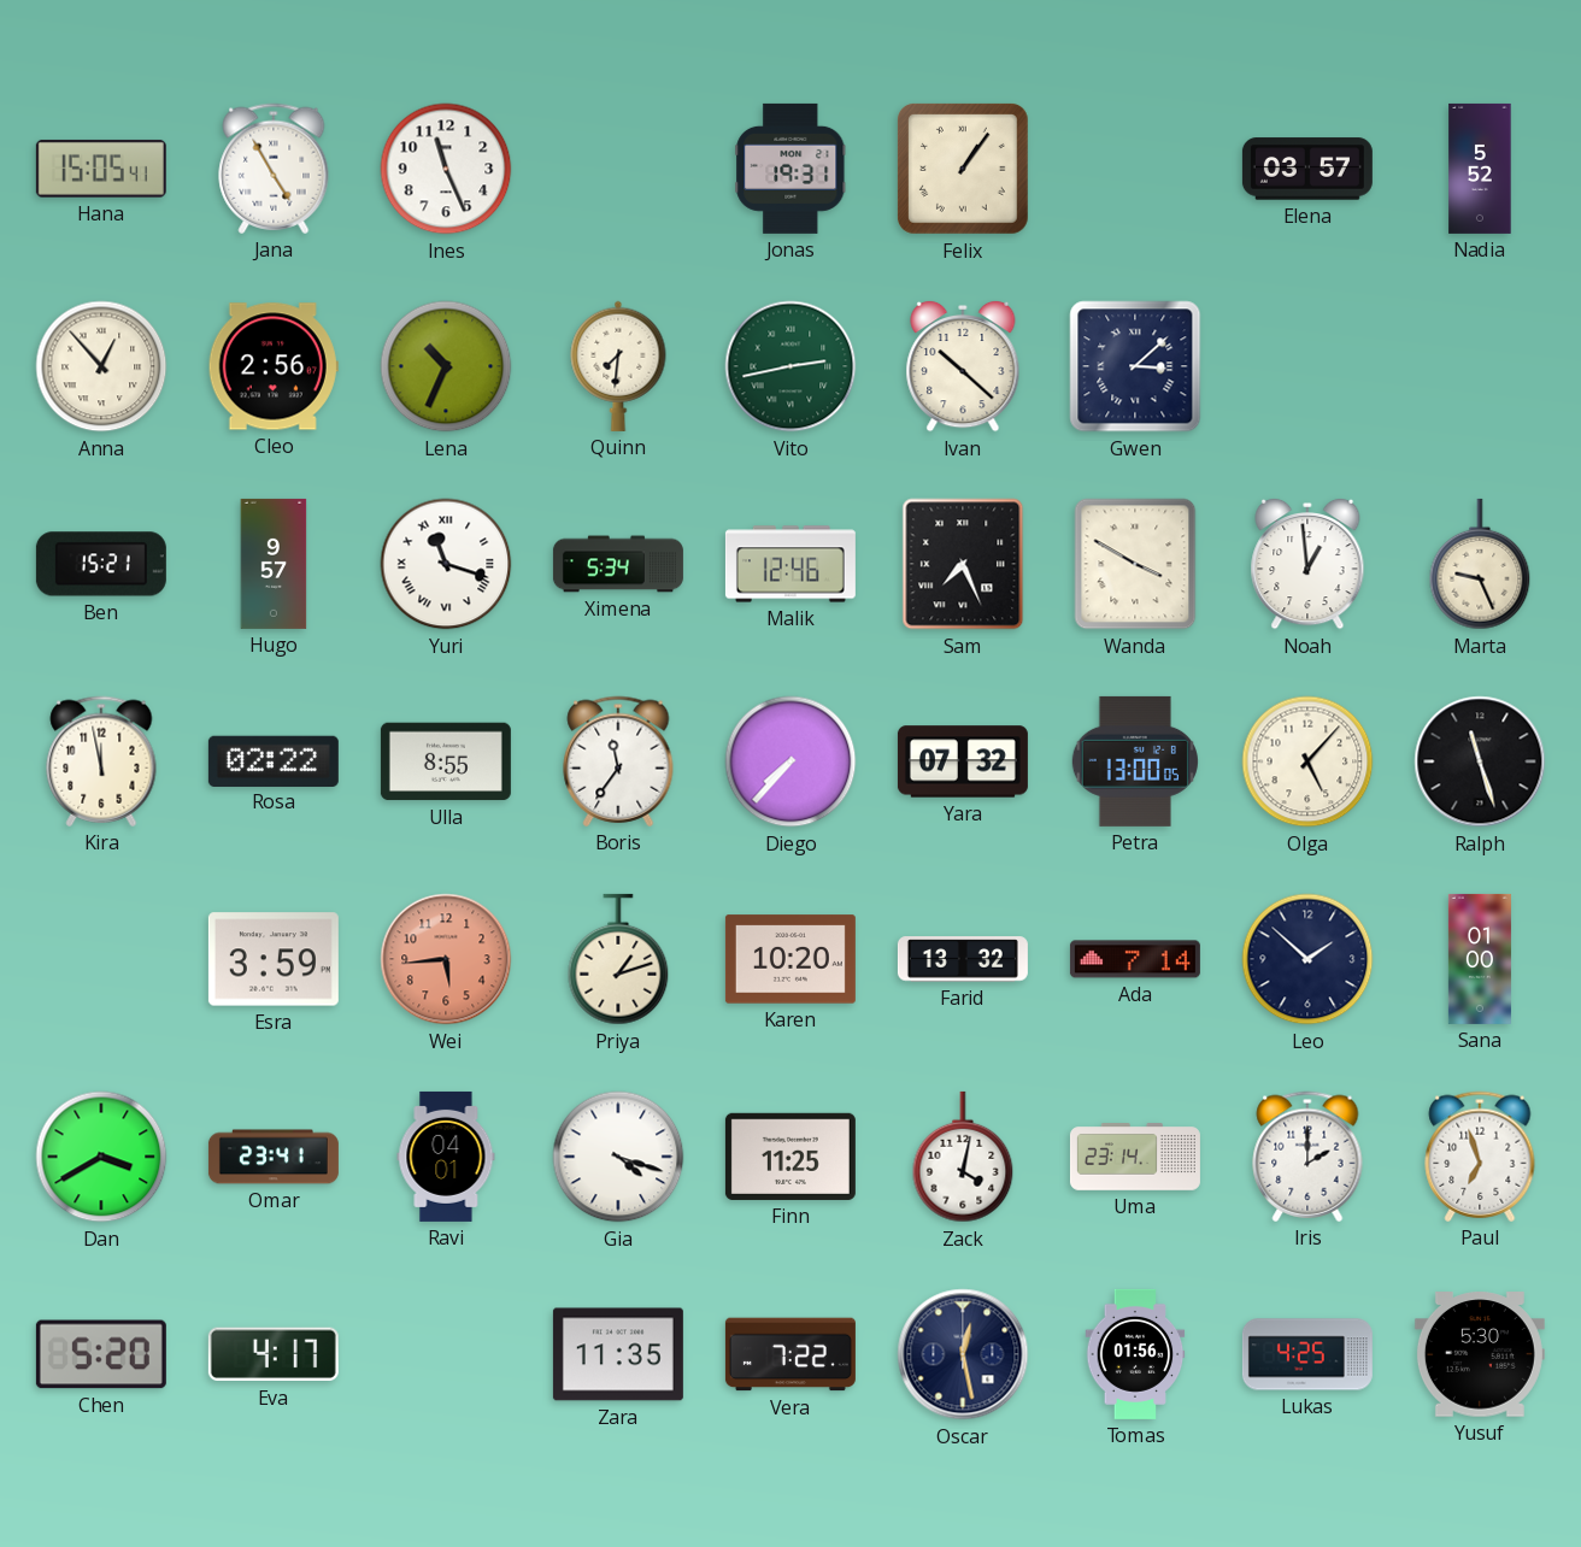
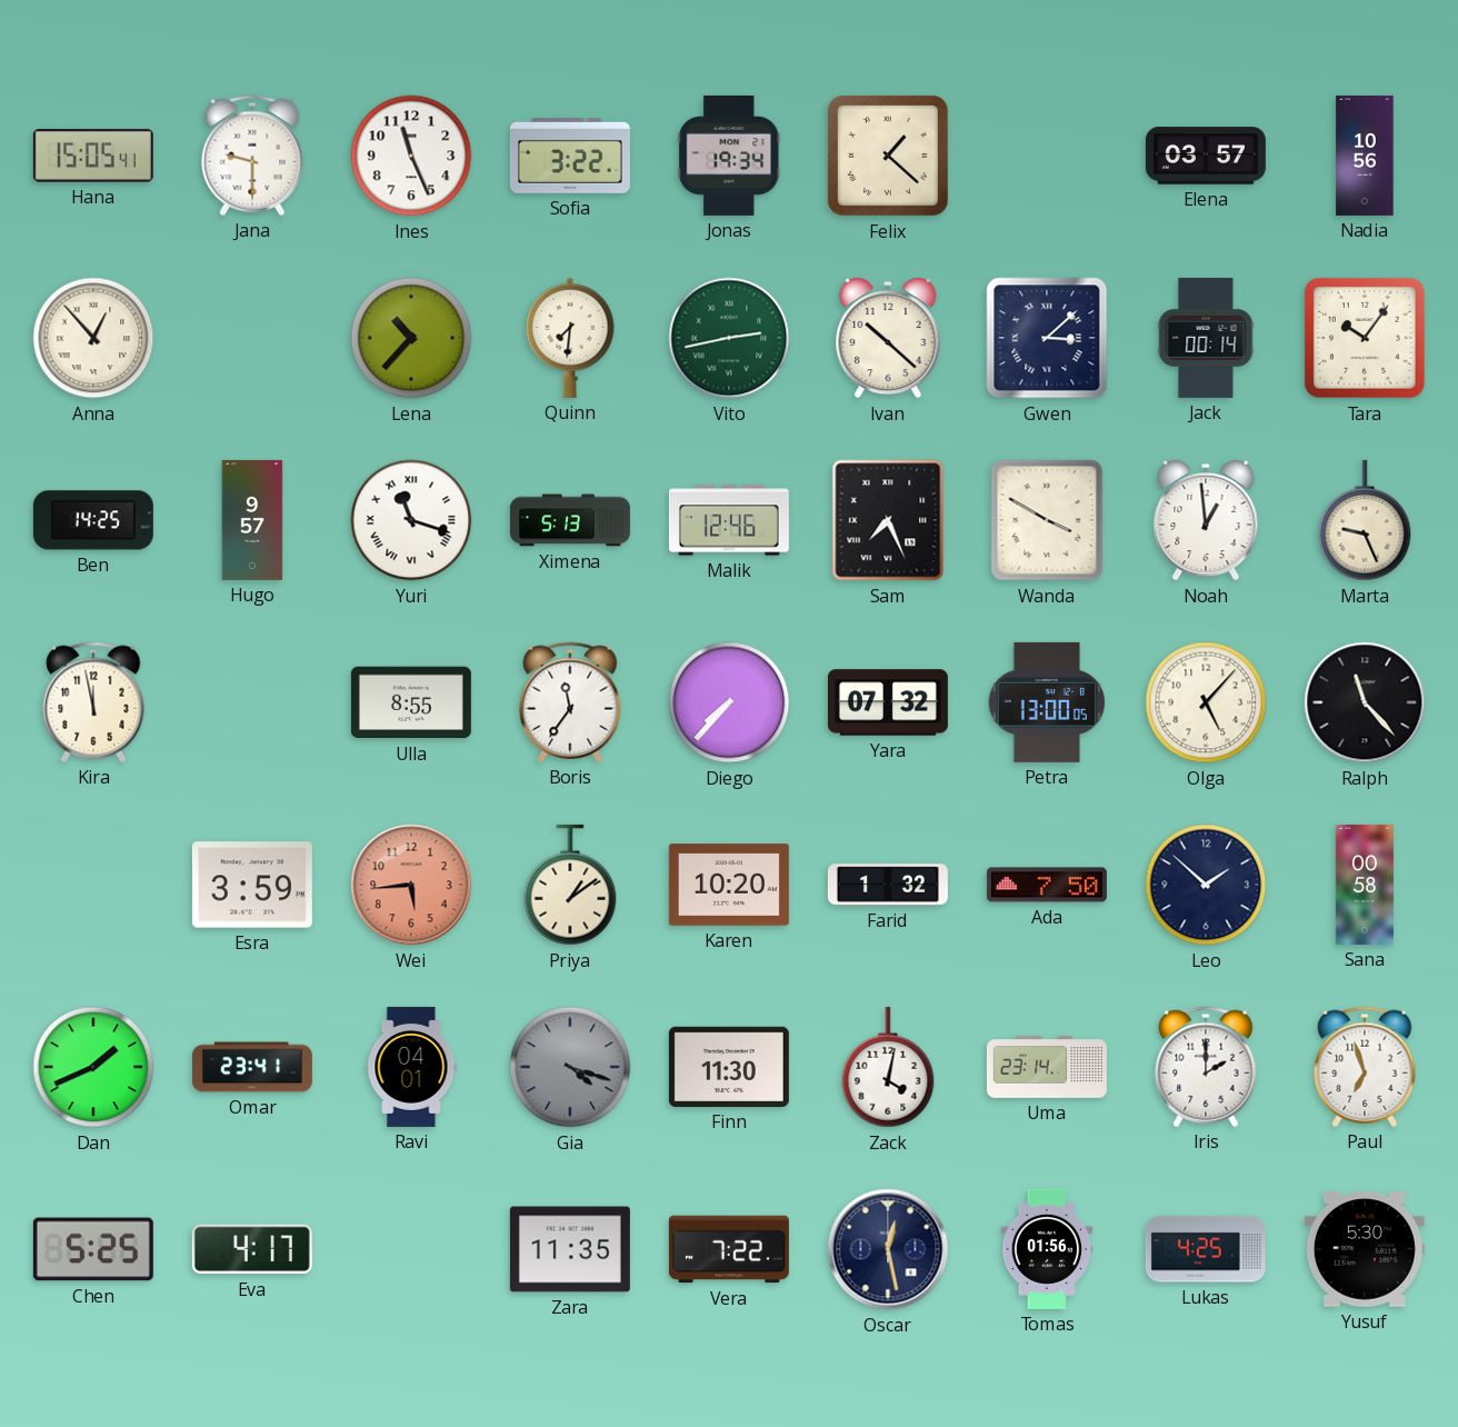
Jana: 4:55 -> 9:30
Sofia: none -> 3:22
Jonas: 19:31 -> 19:34
Felix: 1:06 -> 1:22
Nadia: 5:52 -> 10:56
Cleo: 2:56 -> none
Lena: 10:34 -> 10:37
Jack: none -> 00:14
Tara: none -> 10:06
Ben: 15:21 -> 14:25
Ximena: 5:34 -> 5:13
Rosa: 02:22 -> none
Ralph: 11:27 -> 11:23
Priya: 1:12 -> 1:09
Farid: 13:32 -> 1:32
Ada: 7:14 -> 7:50
Sana: 01:00 -> 00:58
Dan: 3:40 -> 1:41
Gia dial: white -> grey
Finn: 11:25 -> 11:30
Chen: 5:20 -> 5:25
